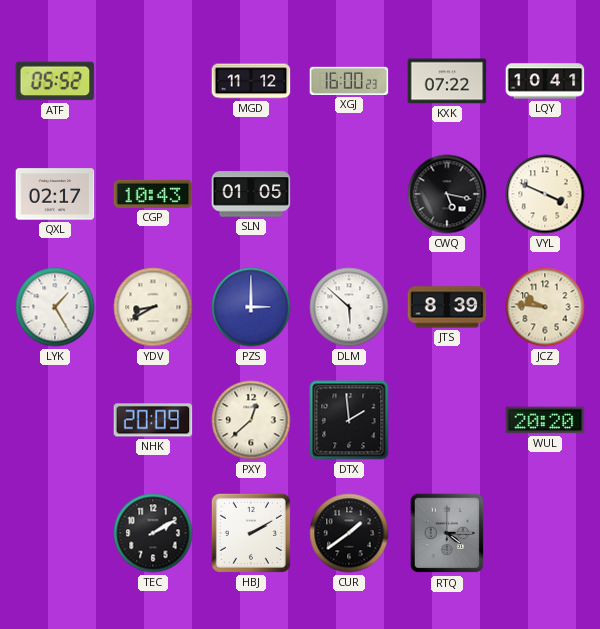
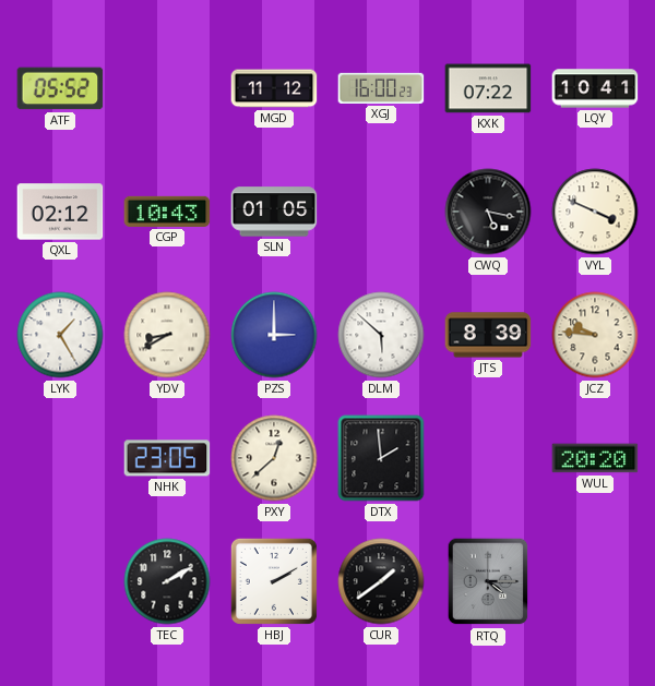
QXL: 02:17 -> 02:12
NHK: 20:09 -> 23:05
